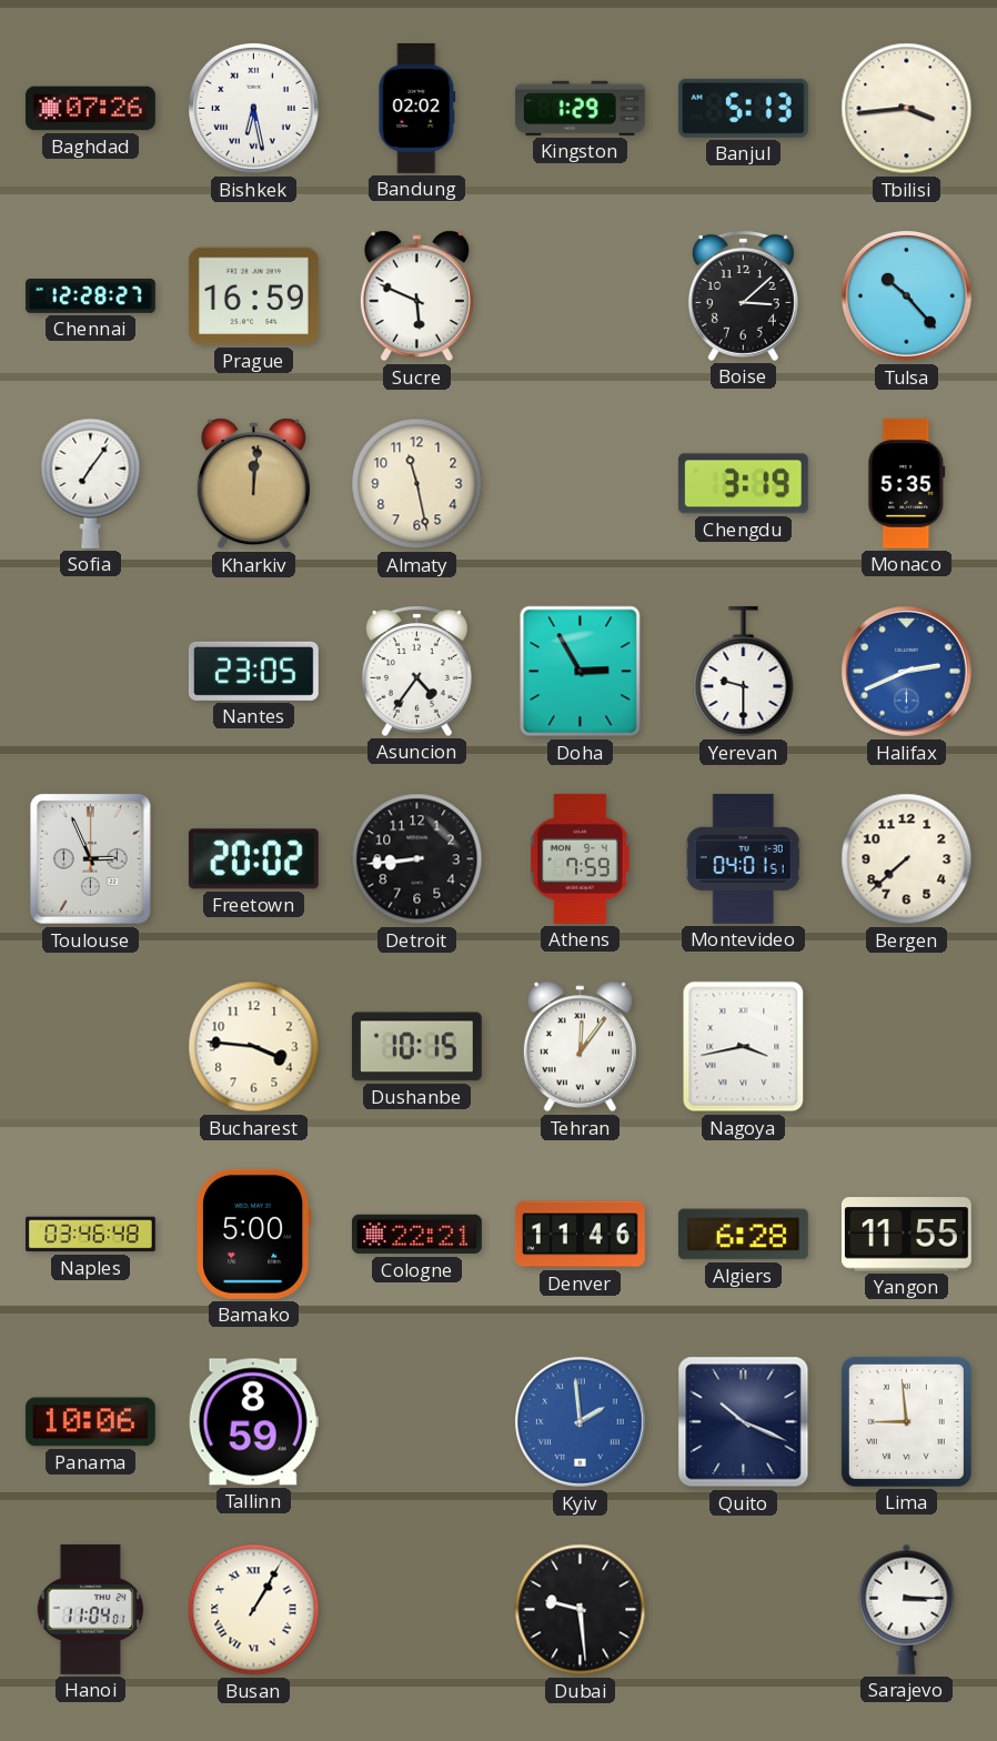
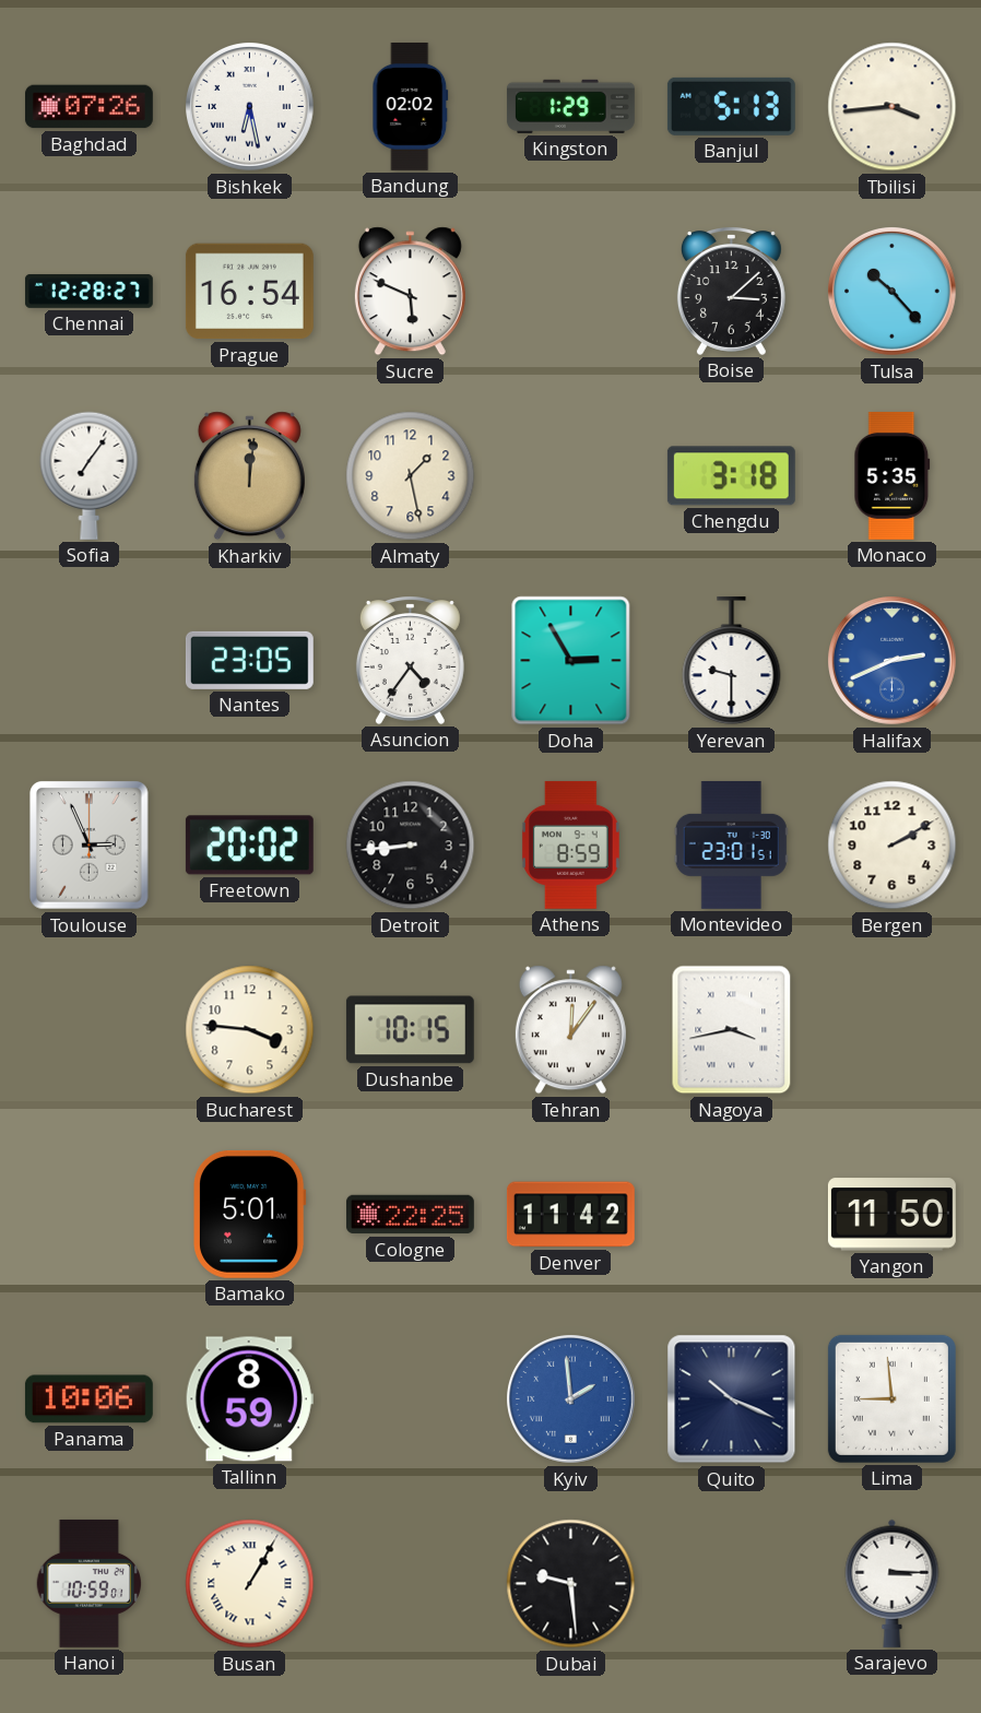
Prague: 16:59 -> 16:54
Almaty: 11:28 -> 1:28
Chengdu: 3:19 -> 3:18
Athens: 7:59 -> 8:59
Montevideo: 04:01 -> 23:01
Bergen: 7:38 -> 2:10
Naples: 03:46 -> none
Bamako: 5:00 -> 5:01
Cologne: 22:21 -> 22:25
Denver: 11:46 -> 11:42
Algiers: 6:28 -> none
Yangon: 11:55 -> 11:50
Hanoi: 11:04 -> 10:59
